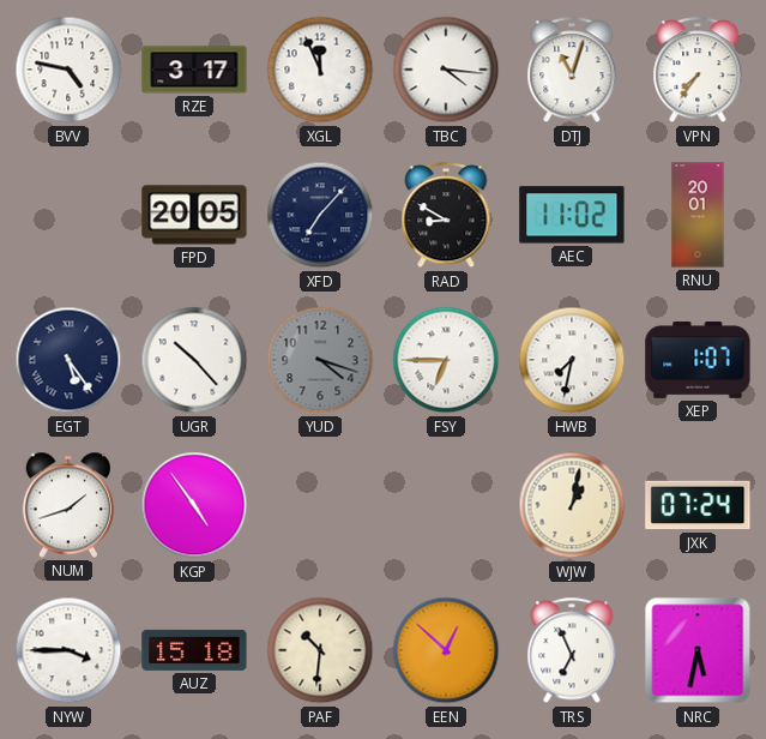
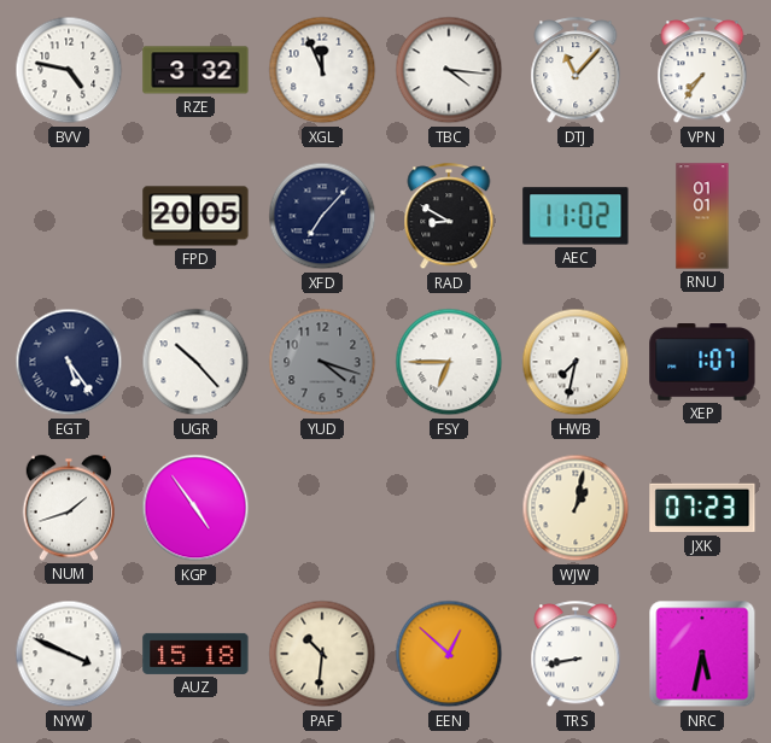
RZE: 3:17 -> 3:32
DTJ: 11:03 -> 11:07
RNU: 20:01 -> 01:01
JXK: 07:24 -> 07:23
NYW: 3:45 -> 3:49
TRS: 6:56 -> 8:43
